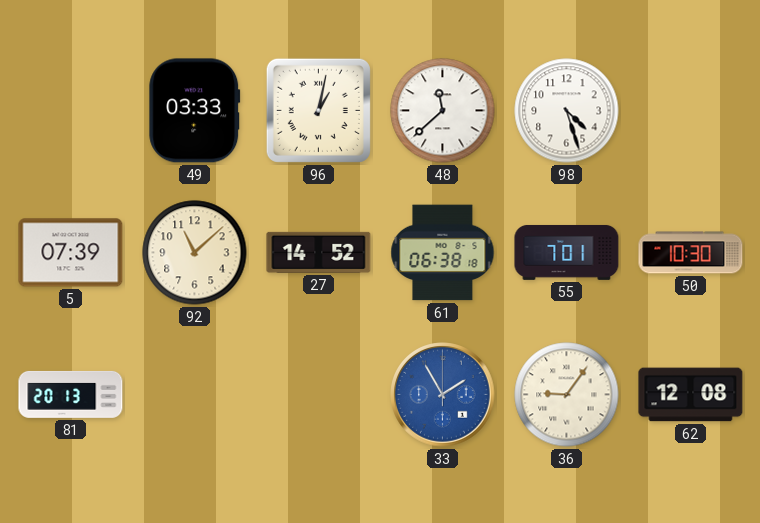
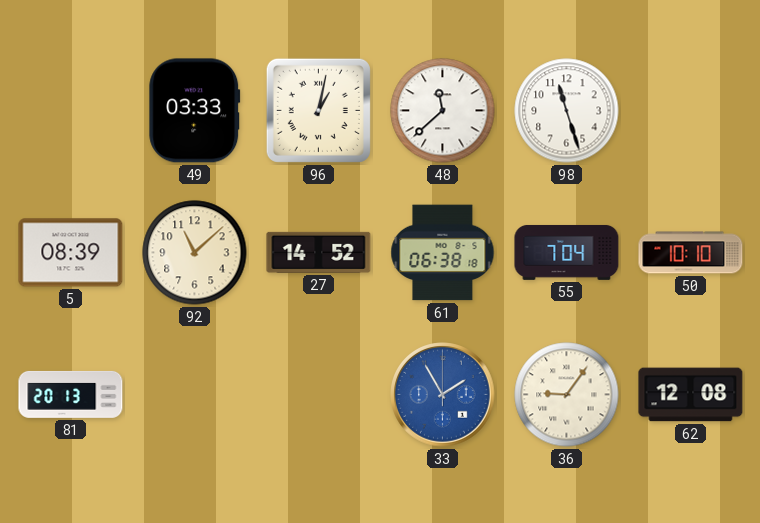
98: 4:27 -> 11:27
5: 07:39 -> 08:39
55: 7:01 -> 7:04
50: 10:30 -> 10:10
